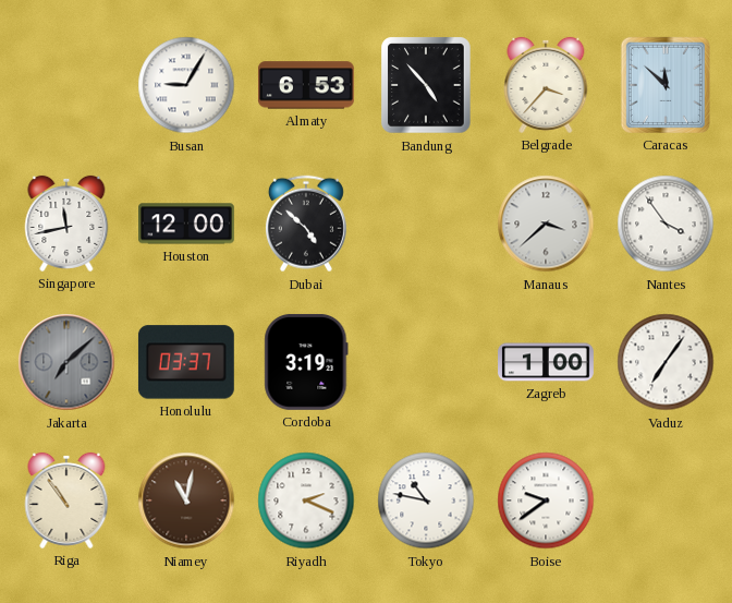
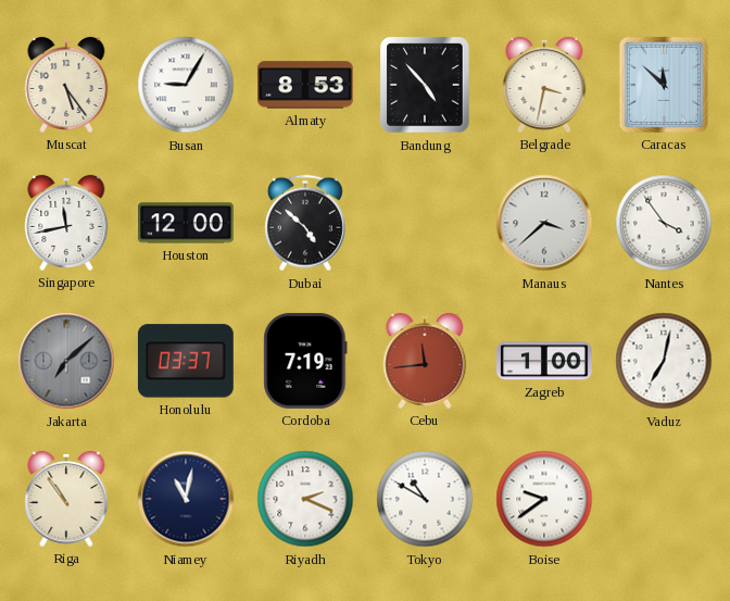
Muscat: none -> 5:24
Almaty: 6:53 -> 8:53
Belgrade: 3:37 -> 3:32
Cordoba: 3:19 -> 7:19
Cebu: none -> 11:44
Vaduz: 7:06 -> 7:02
Niamey dial: brown -> navy
Tokyo: 10:47 -> 10:50
